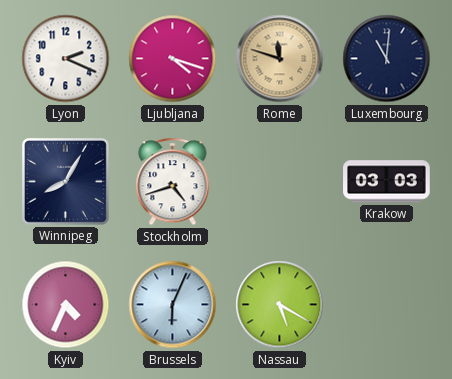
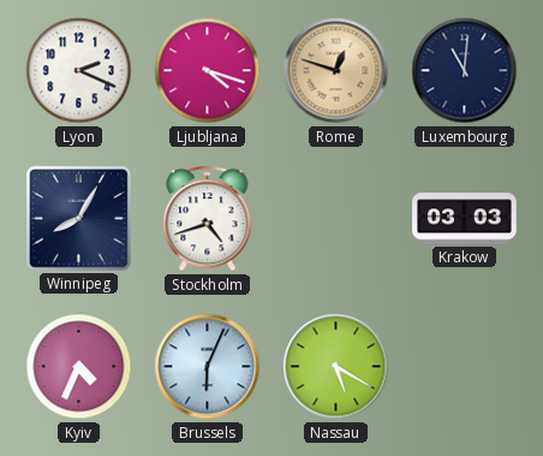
Rome: 11:48 -> 12:48
